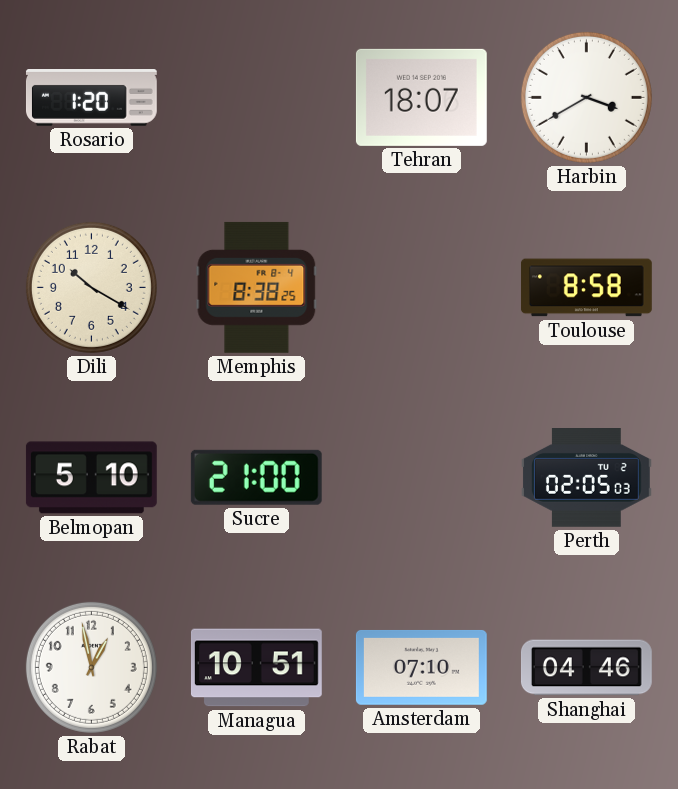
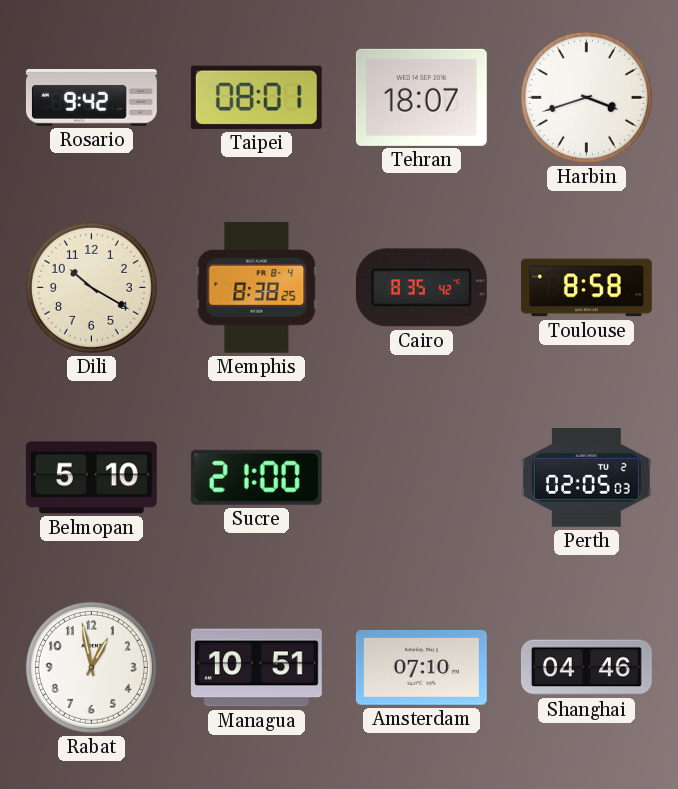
Rosario: 1:20 -> 9:42
Taipei: none -> 08:01
Harbin: 3:40 -> 3:42
Cairo: none -> 8:35
